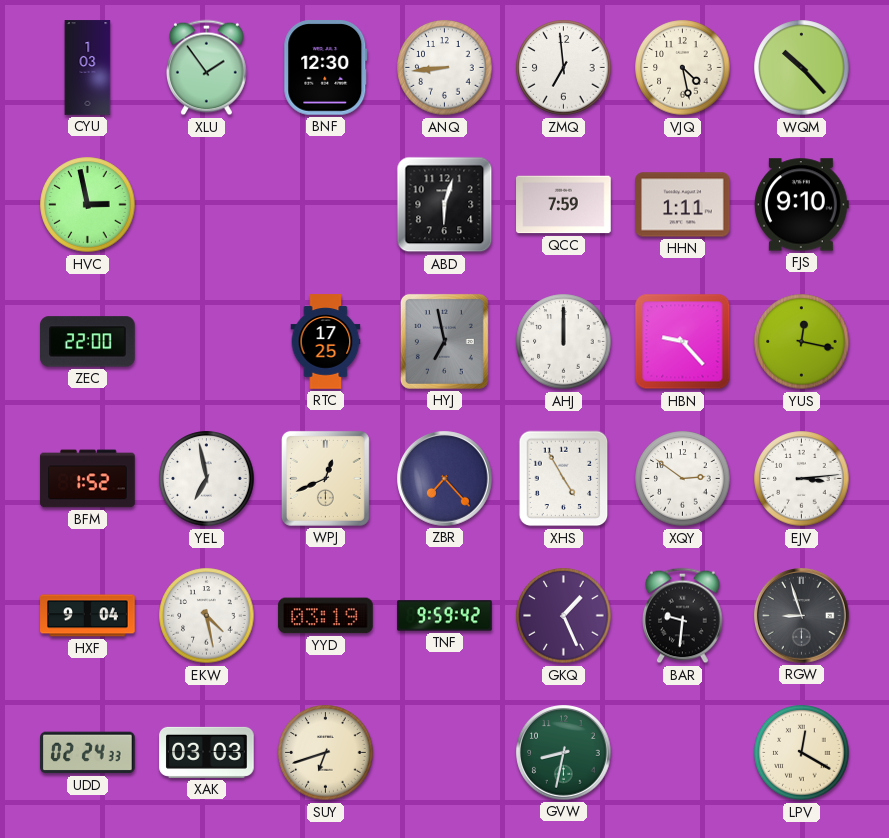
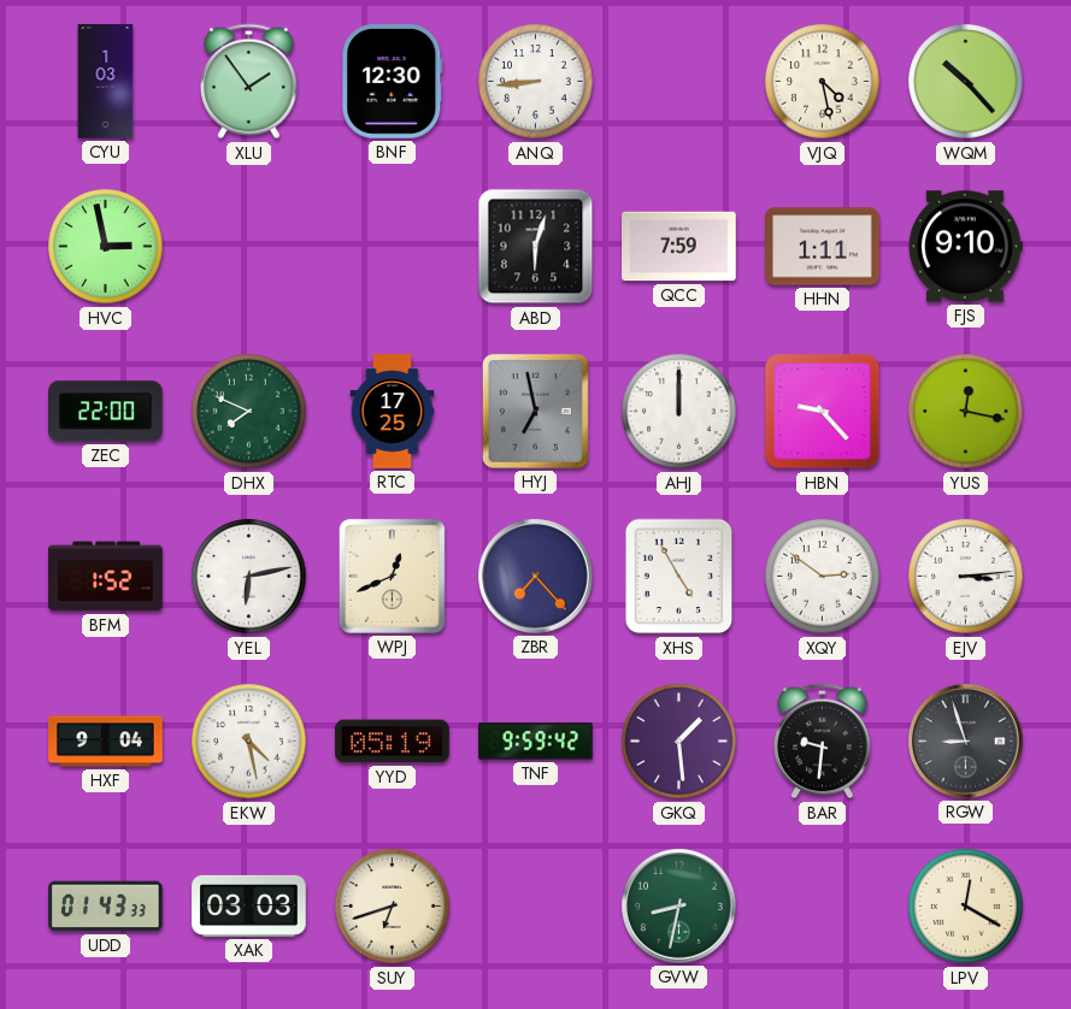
ZMQ: 6:59 -> none
DHX: none -> 7:49
YEL: 6:58 -> 6:13
YYD: 03:19 -> 05:19
GKQ: 1:26 -> 1:29
UDD: 02:24 -> 01:43
